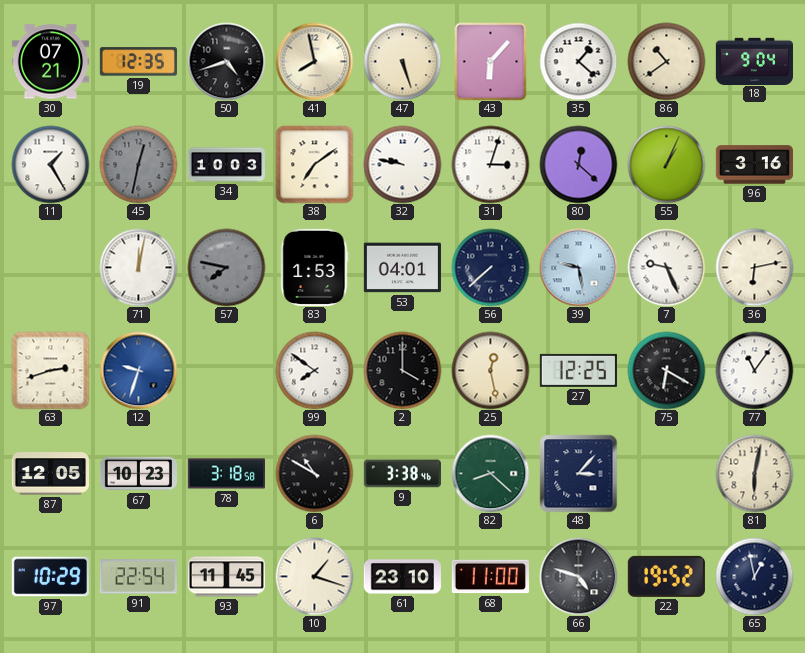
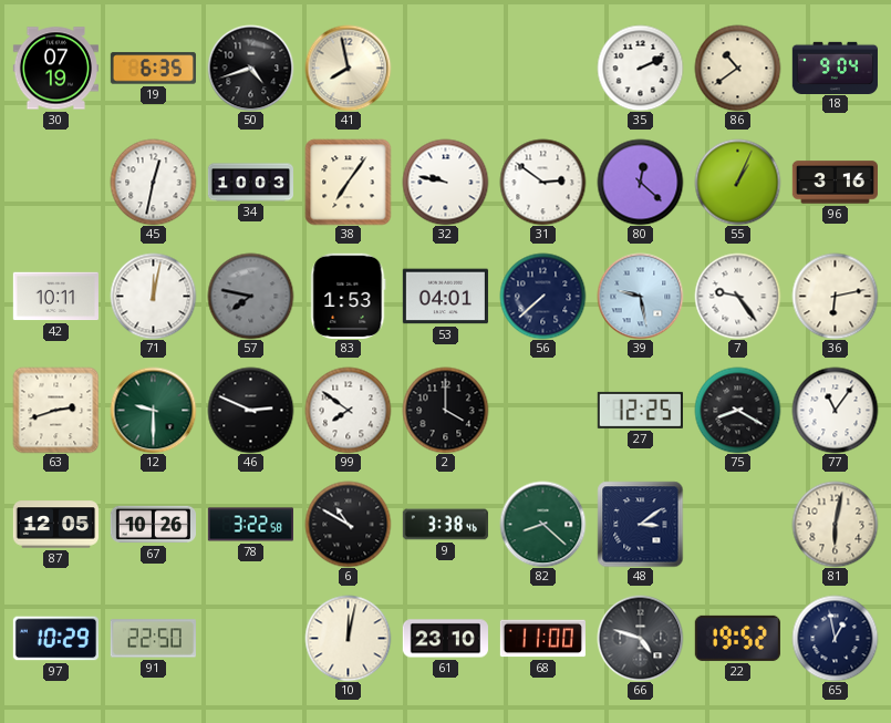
30: 07:21 -> 07:19
19: 12:35 -> 6:35
47: 5:27 -> none
43: 6:07 -> none
35: 1:22 -> 2:11
11: 1:25 -> none
45 dial: grey -> white
38: 7:09 -> 7:06
31: 3:03 -> 2:51
42: none -> 10:11
7: 9:26 -> 9:24
12: 9:33 -> 9:30
12 dial: blue -> green
46: none -> 2:49
25: 12:28 -> none
75: 6:20 -> 8:20
67: 10:23 -> 10:26
78: 3:18 -> 3:22
48: 3:07 -> 3:09
91: 22:54 -> 22:50
93: 11:45 -> none
10: 1:18 -> 12:02
